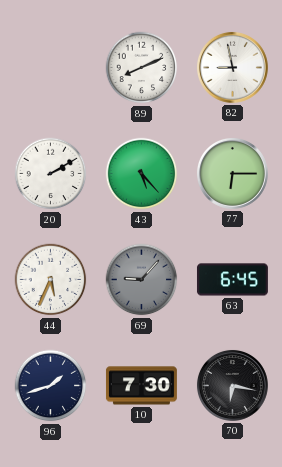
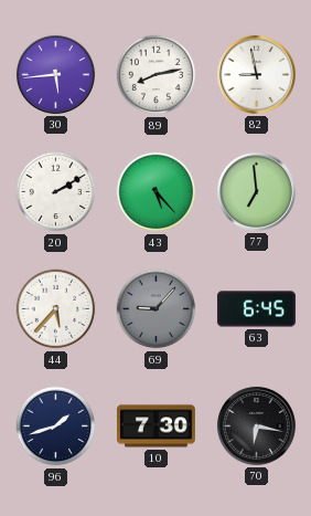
30: none -> 5:44
89: 8:11 -> 8:13
77: 6:15 -> 6:59
44: 5:34 -> 5:37
